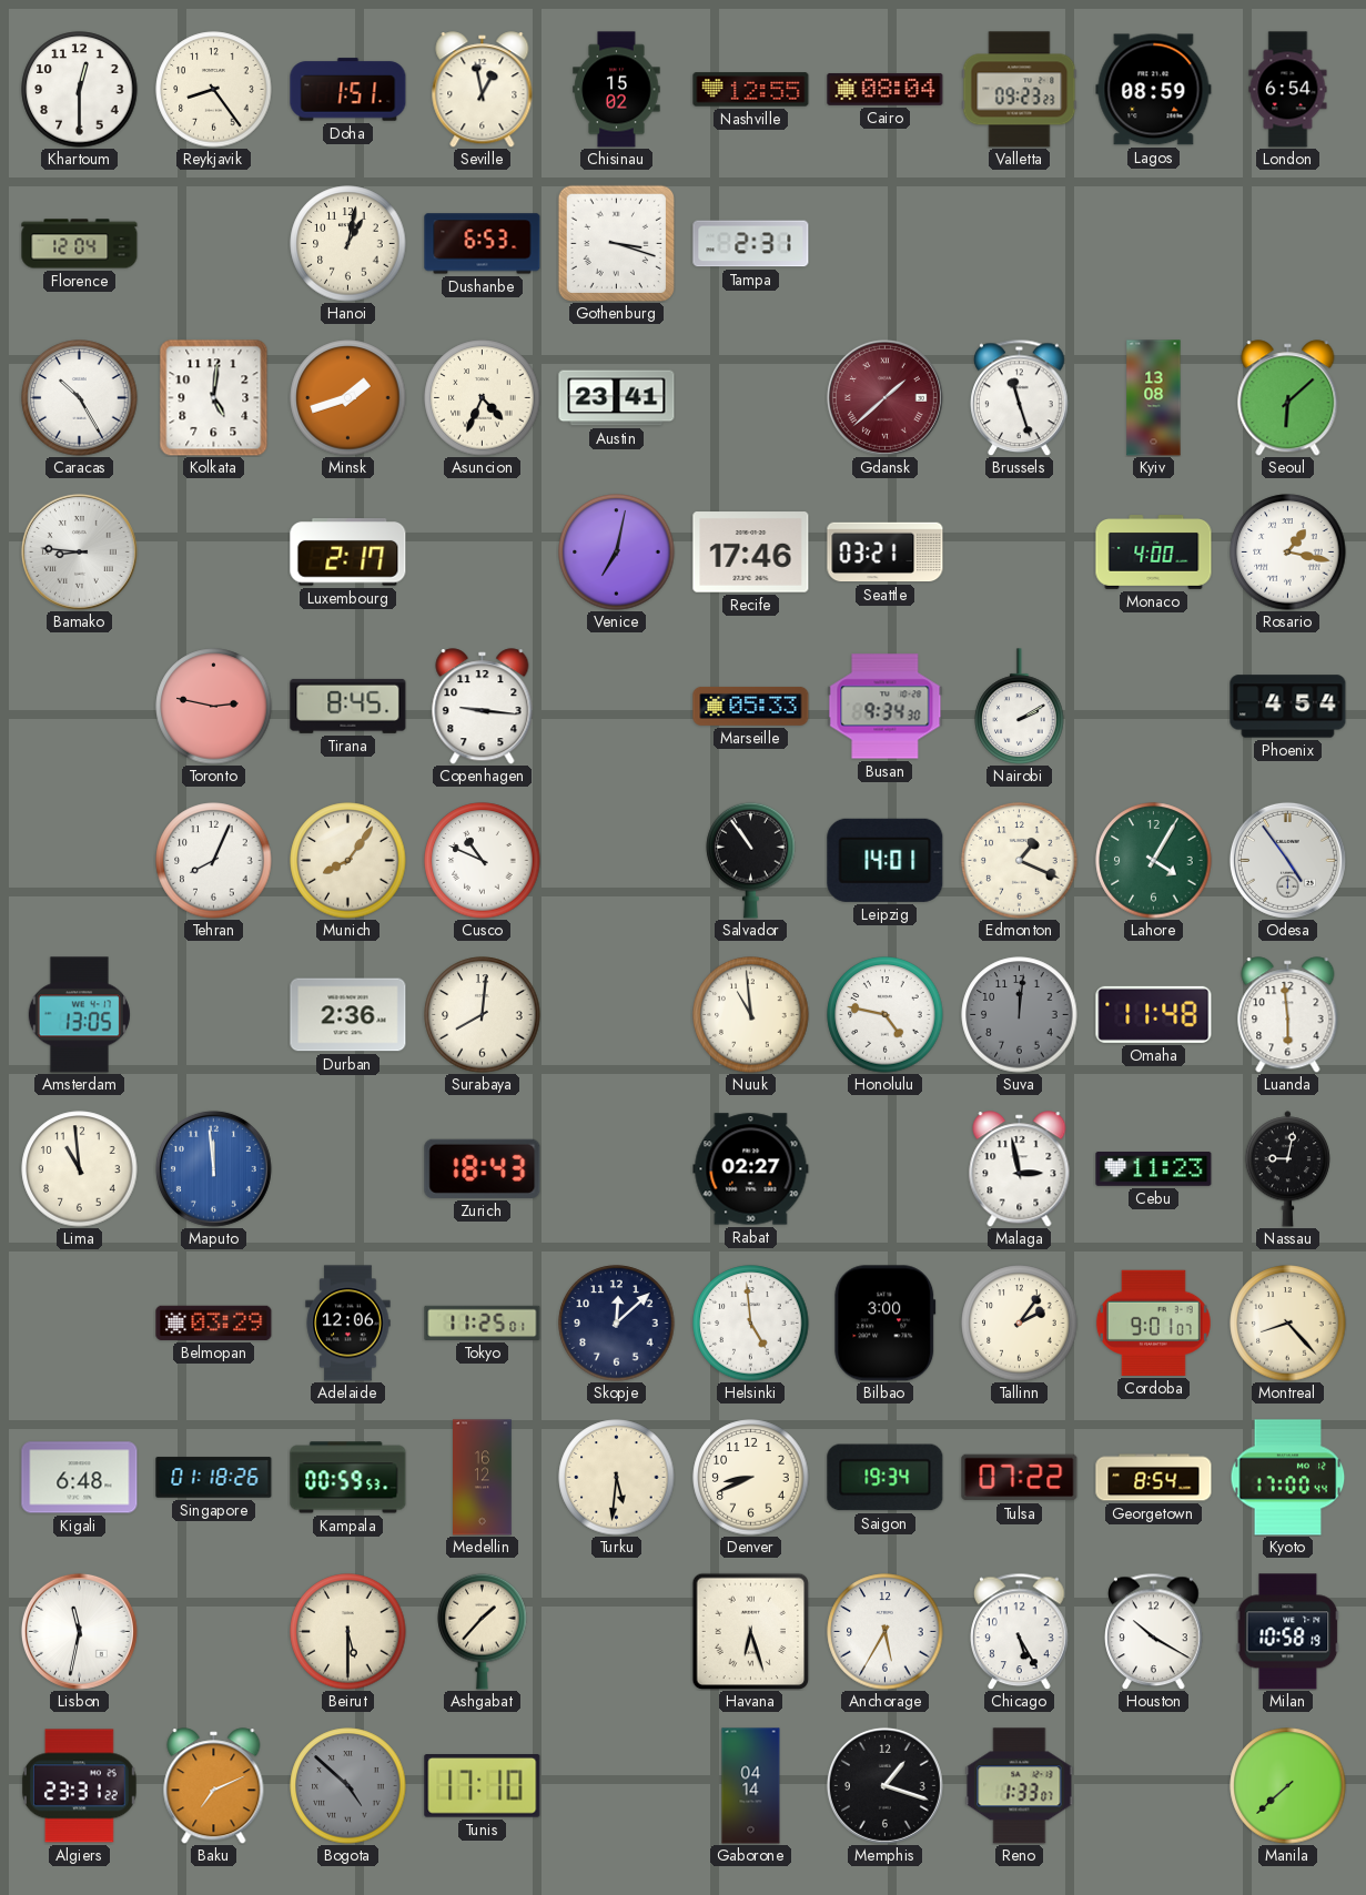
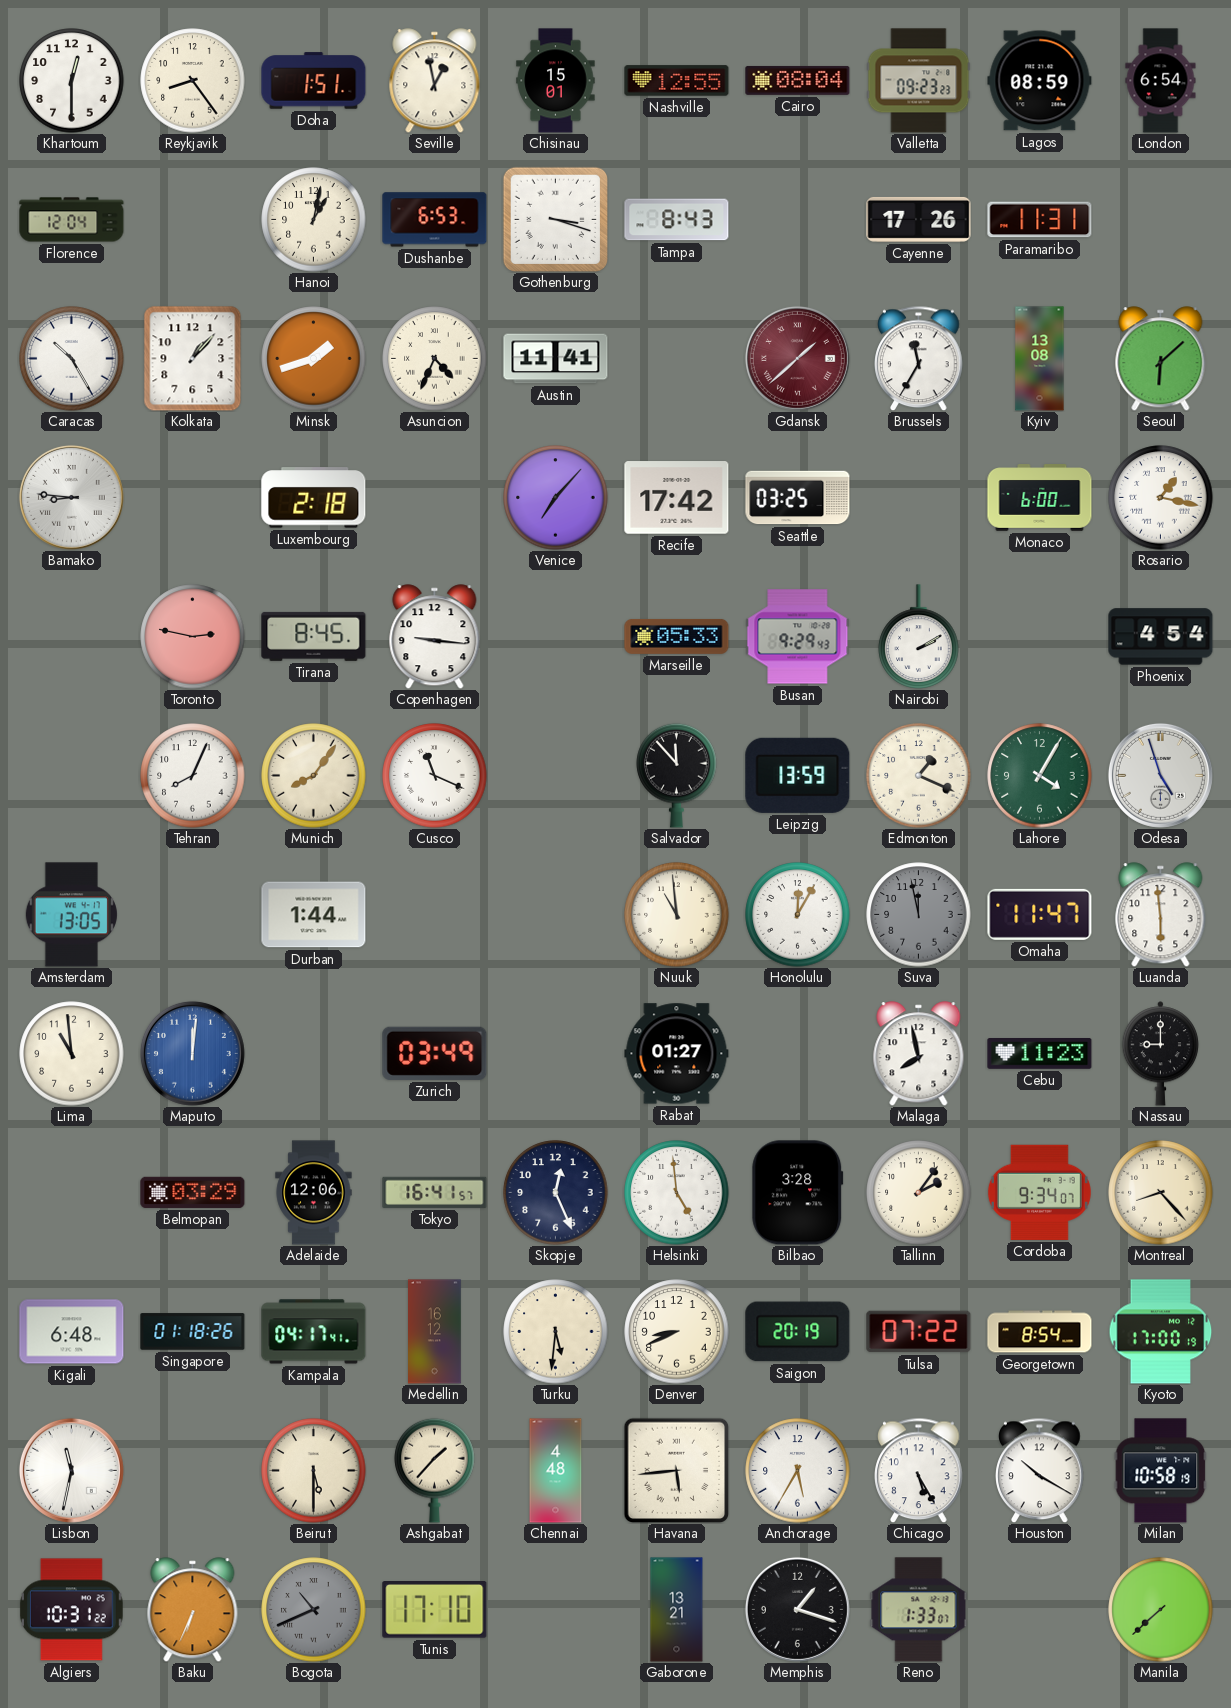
Chisinau: 15:02 -> 15:01
Tampa: 2:31 -> 8:43
Cayenne: none -> 17:26
Paramaribo: none -> 11:31
Kolkata: 5:01 -> 1:07
Austin: 23:41 -> 11:41
Brussels: 11:27 -> 11:35
Luxembourg: 2:17 -> 2:18
Venice: 7:02 -> 7:07
Recife: 17:46 -> 17:42
Seattle: 03:21 -> 03:25
Monaco: 4:00 -> 6:00
Busan: 9:34 -> 9:29
Cusco: 10:49 -> 11:19
Salvador: 10:54 -> 11:53
Leipzig: 14:01 -> 13:59
Odesa: 4:54 -> 4:57
Durban: 2:36 -> 1:44
Surabaya: 8:01 -> none
Honolulu: 4:47 -> 12:05
Suva: 12:01 -> 11:58
Omaha: 11:48 -> 11:47
Maputo: 11:59 -> 12:01
Zurich: 18:43 -> 03:49
Rabat: 02:27 -> 01:27
Malaga: 2:58 -> 7:58
Nassau: 9:02 -> 9:00
Tokyo: 11:25 -> 16:41
Skopje: 12:08 -> 12:26
Bilbao: 3:00 -> 3:28
Cordoba: 9:01 -> 9:34
Kampala: 00:59 -> 04:17
Saigon: 19:34 -> 20:19
Kyoto: 17:00:44 -> 17:00:19
Chennai: none -> 4:48
Havana: 6:27 -> 5:44
Algiers: 23:31 -> 10:31
Baku: 7:11 -> 6:34
Bogota: 4:52 -> 10:41
Gaborone: 04:14 -> 13:21
